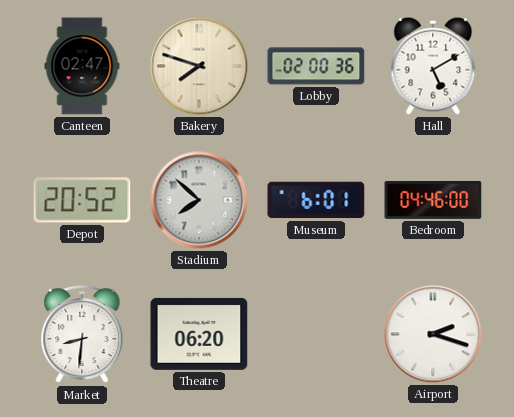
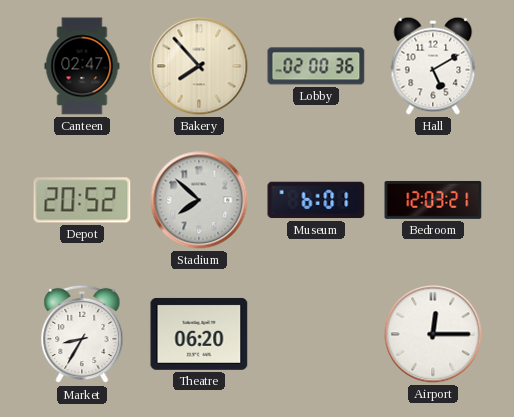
Bakery: 7:48 -> 7:53
Bedroom: 04:46 -> 12:03
Market: 8:31 -> 8:35
Airport: 2:18 -> 12:15
